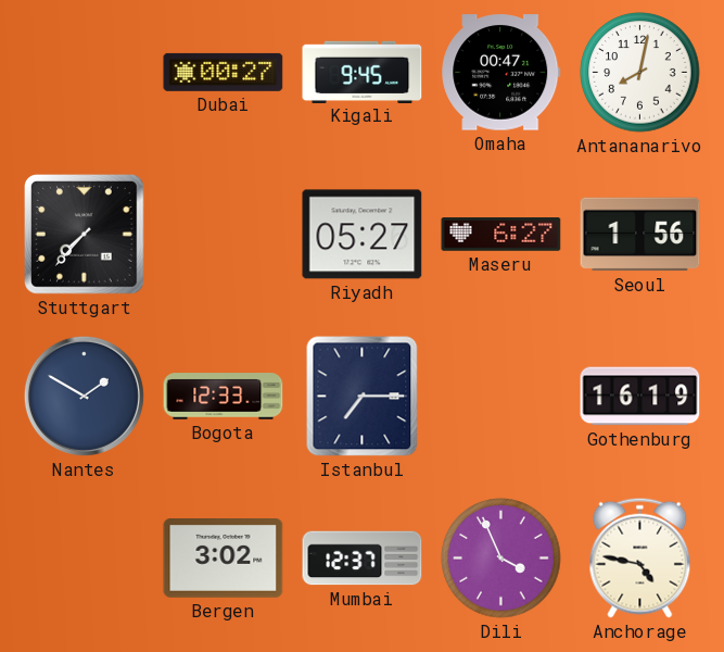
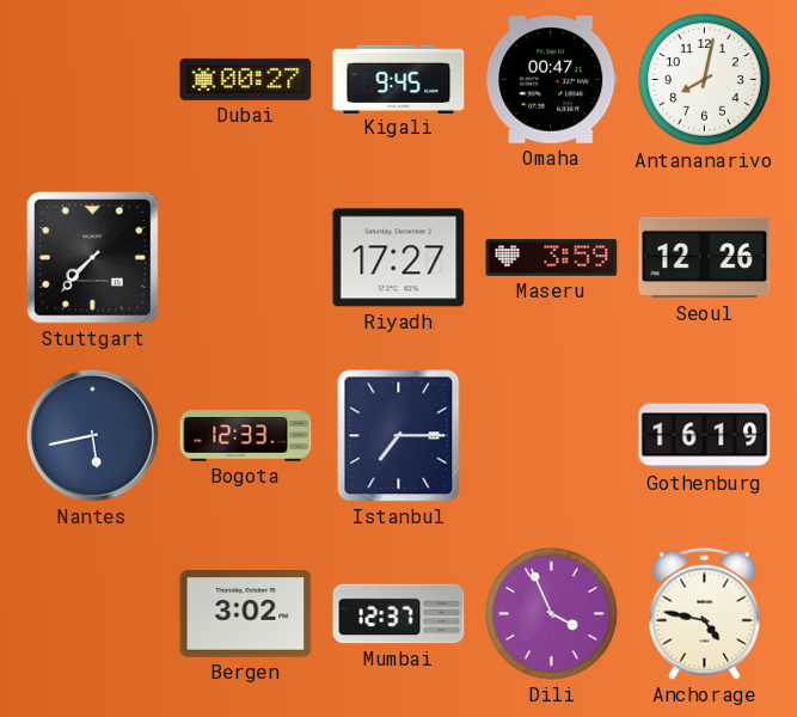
Riyadh: 05:27 -> 17:27
Maseru: 6:27 -> 3:59
Seoul: 1:56 -> 12:26
Nantes: 1:50 -> 5:43
